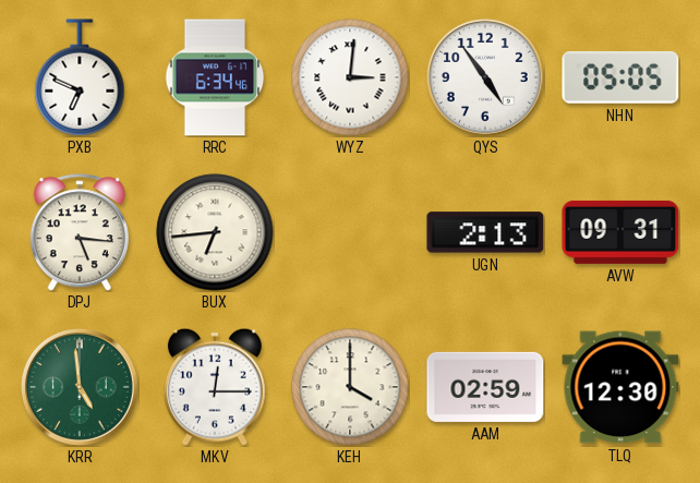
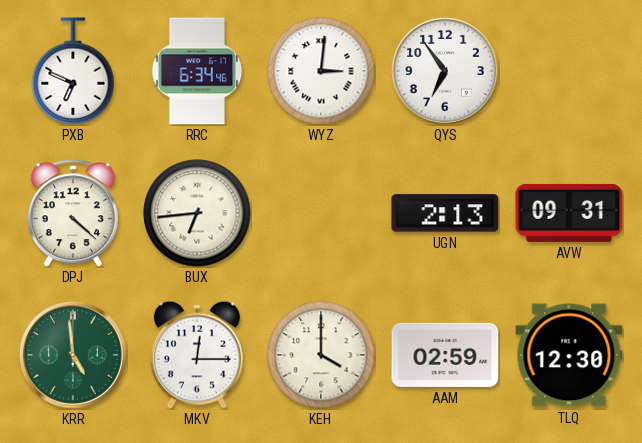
QYS: 4:54 -> 6:54
NHN: 05:05 -> none
DPJ: 5:16 -> 4:22
